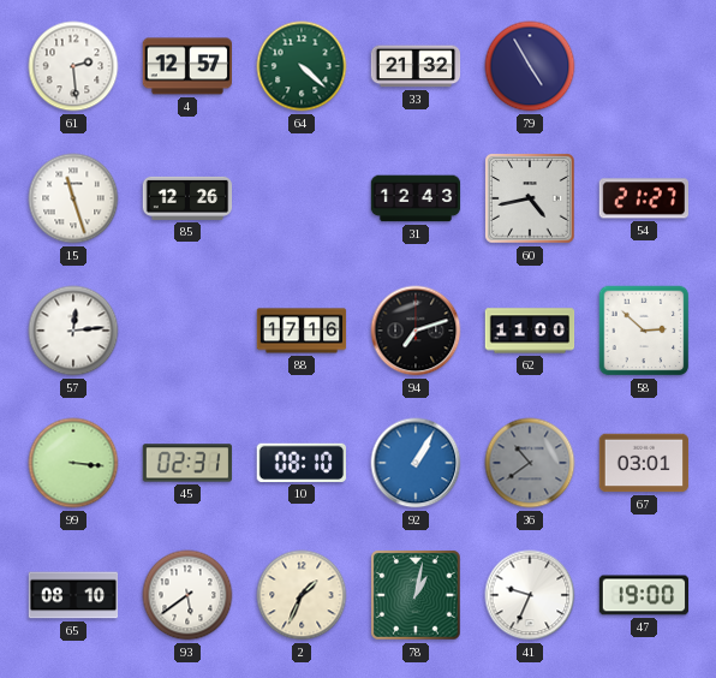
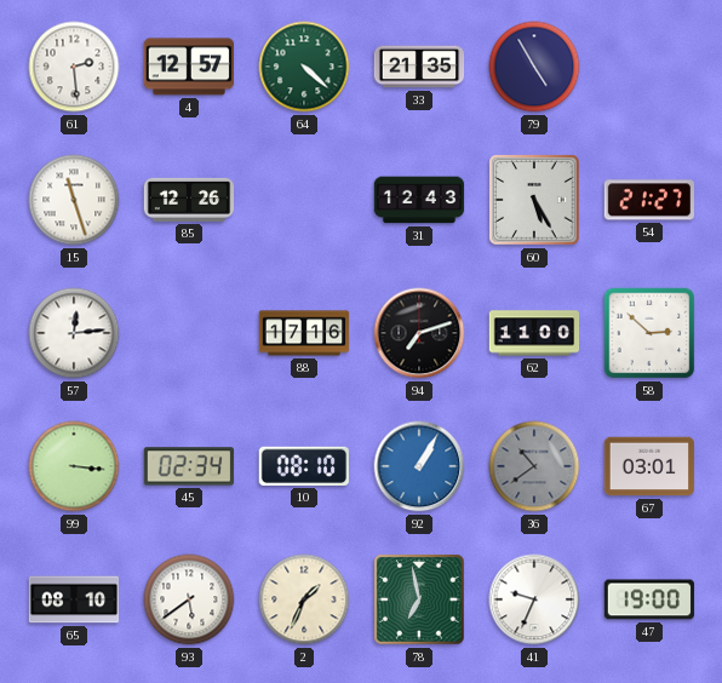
33: 21:32 -> 21:35
60: 4:43 -> 5:25
45: 02:31 -> 02:34
78: 1:02 -> 6:58
